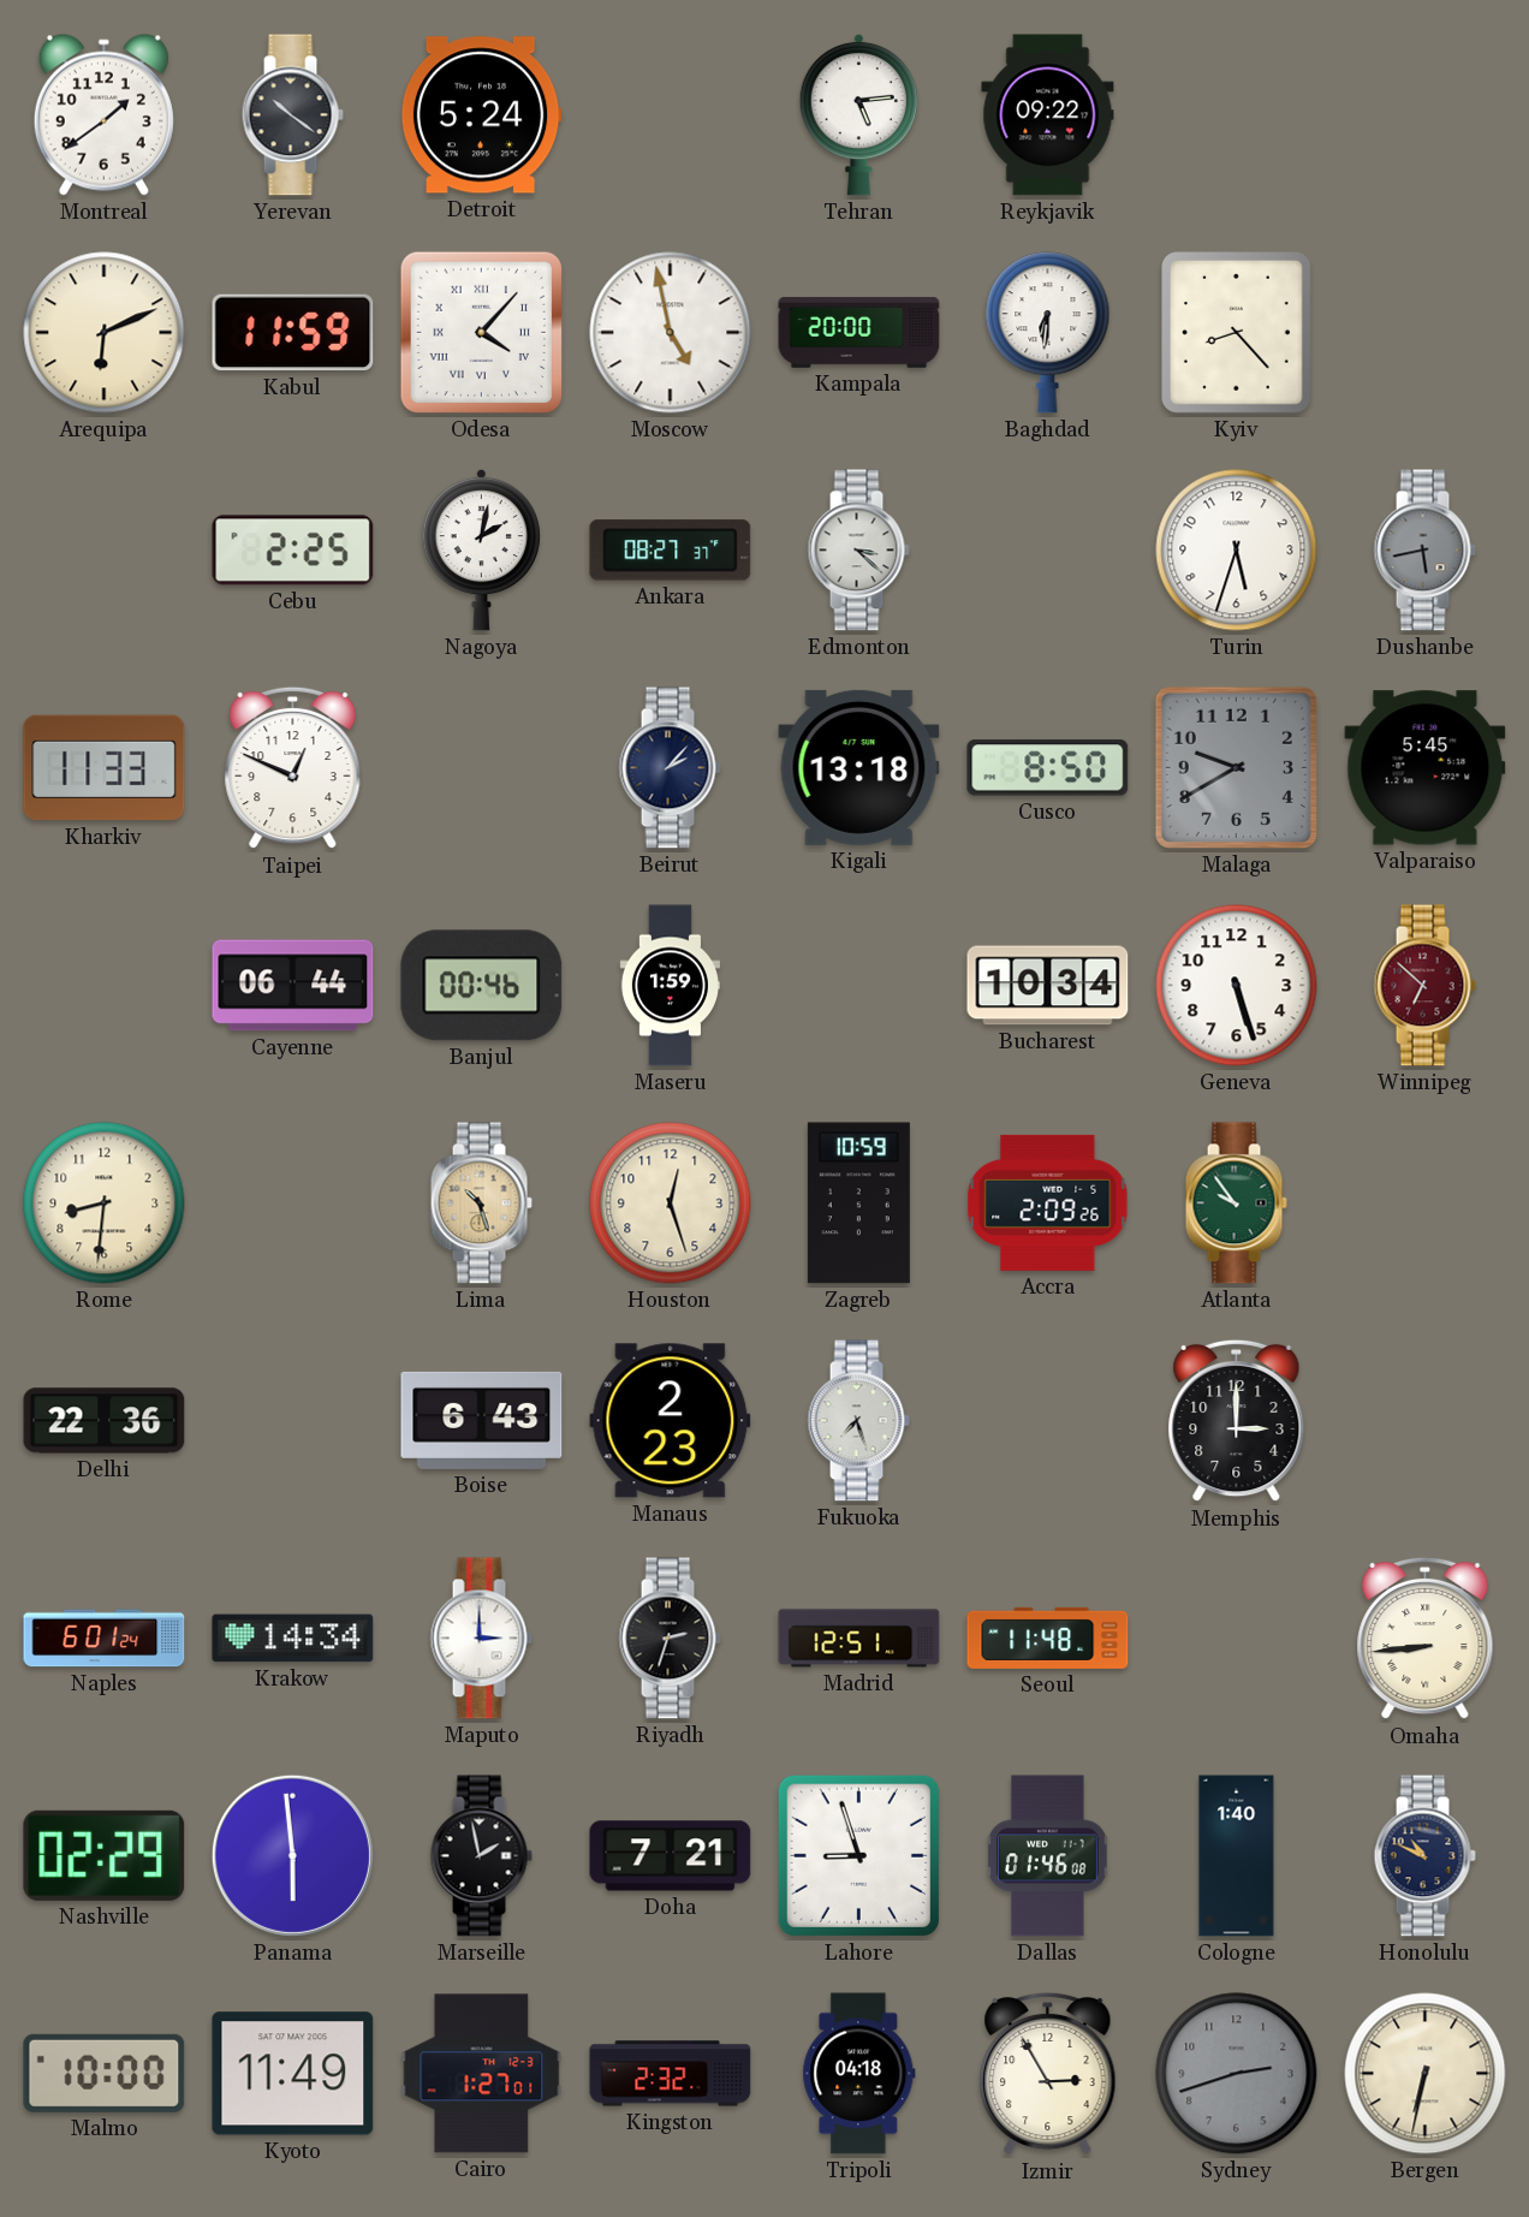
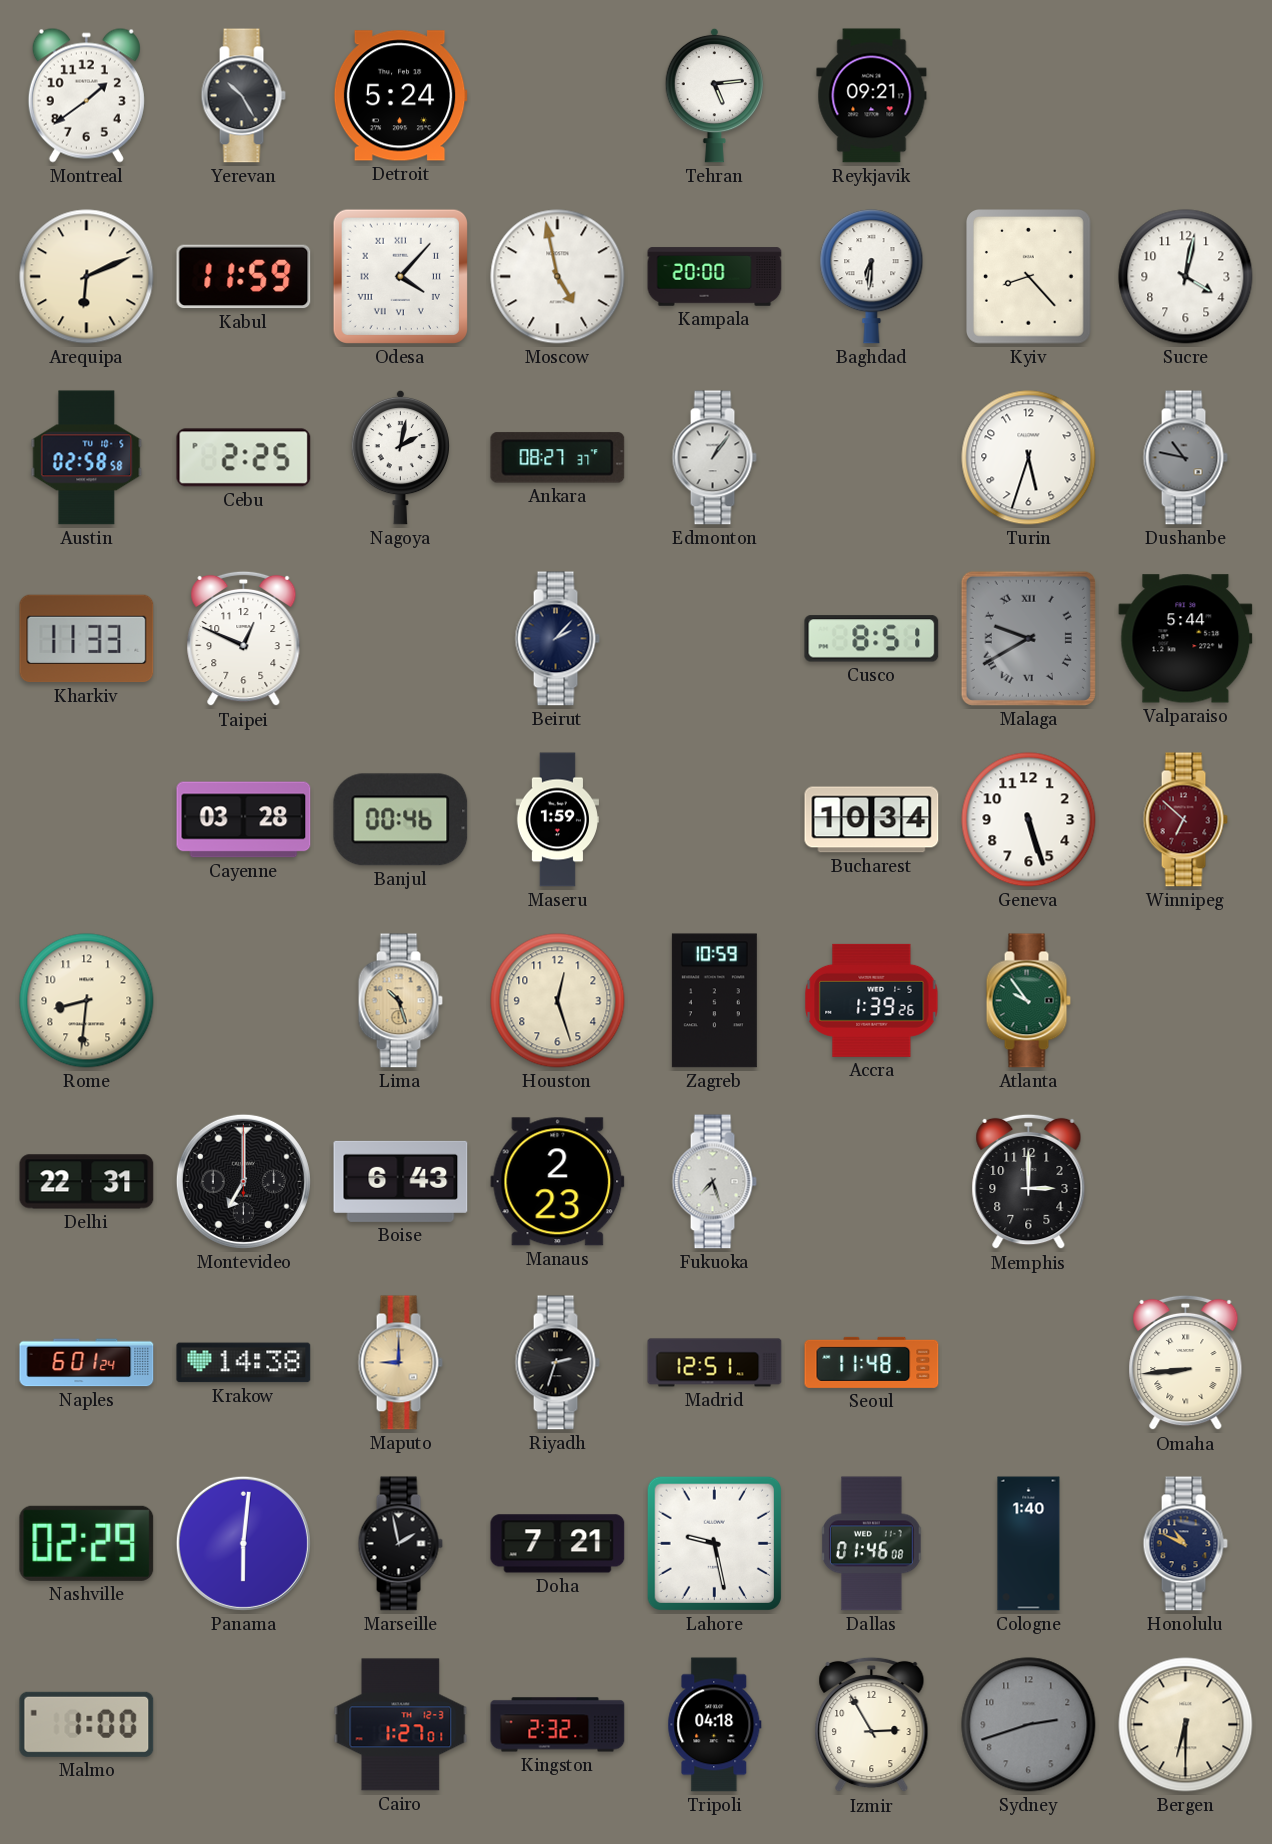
Yerevan: 10:21 -> 10:25
Reykjavik: 09:22 -> 09:21
Sucre: none -> 4:02
Austin: none -> 02:58
Edmonton: 3:22 -> 1:06
Dushanbe: 5:43 -> 10:47
Kigali: 13:18 -> none
Cusco: 8:50 -> 8:51
Malaga numerals: Arabic -> Roman
Valparaiso: 5:45 -> 5:44
Cayenne: 06:44 -> 03:28
Accra: 2:09 -> 1:39
Delhi: 22:36 -> 22:31
Montevideo: none -> 7:00
Krakow: 14:34 -> 14:38
Maputo: 3:00 -> 9:00
Maputo dial: white -> champagne
Panama: 5:59 -> 6:01
Lahore: 8:57 -> 9:28
Malmo: 10:00 -> 1:00
Kyoto: 11:49 -> none
Bergen: 6:32 -> 6:30
